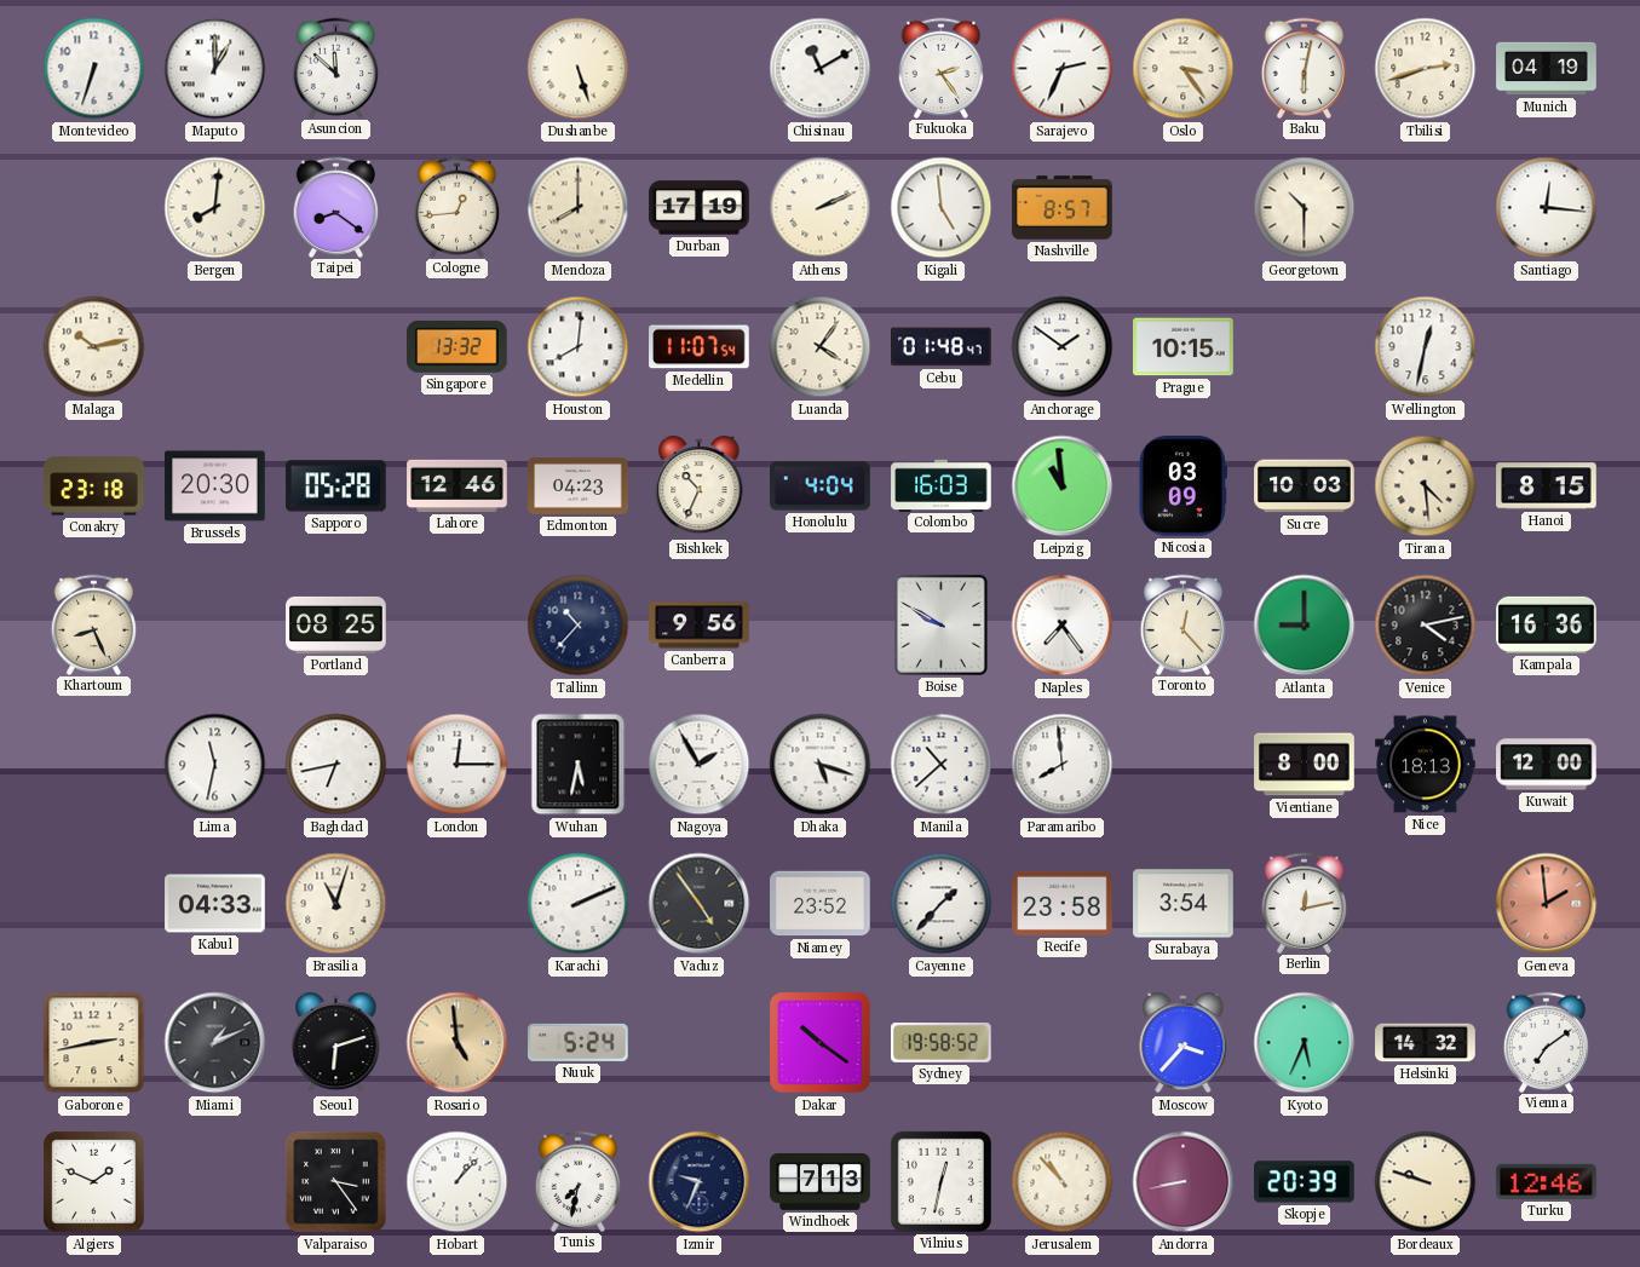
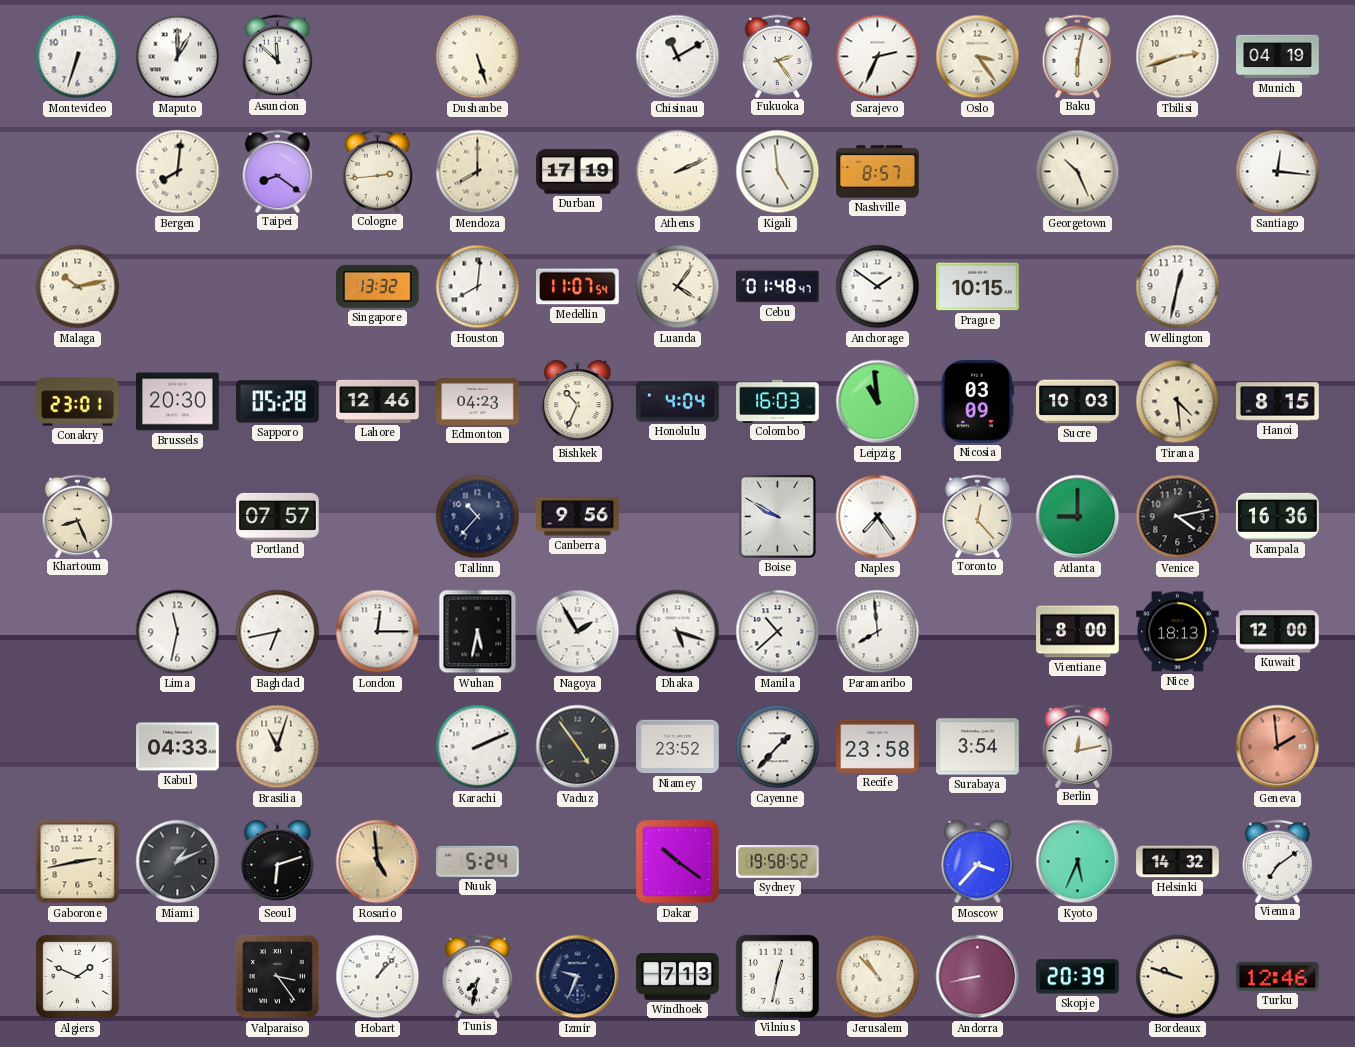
Cologne: 12:44 -> 2:44
Georgetown: 10:30 -> 10:26
Conakry: 23:18 -> 23:01
Portland: 08:25 -> 07:57
